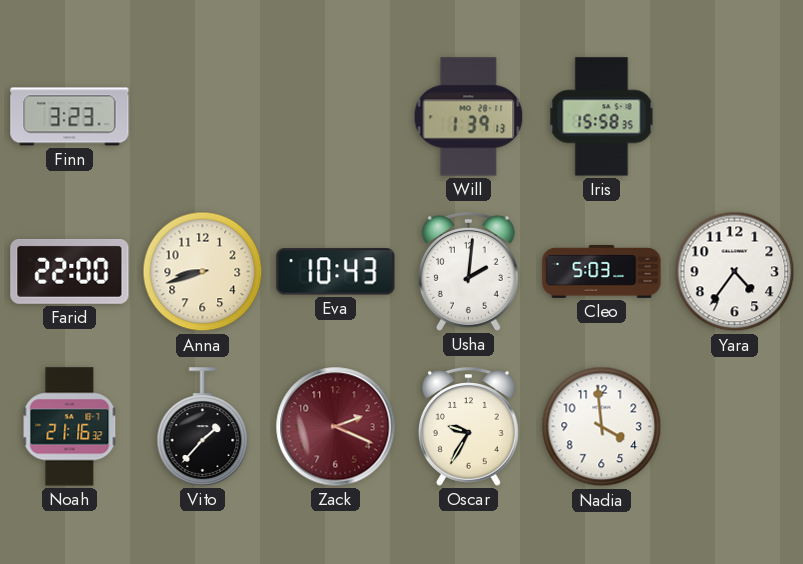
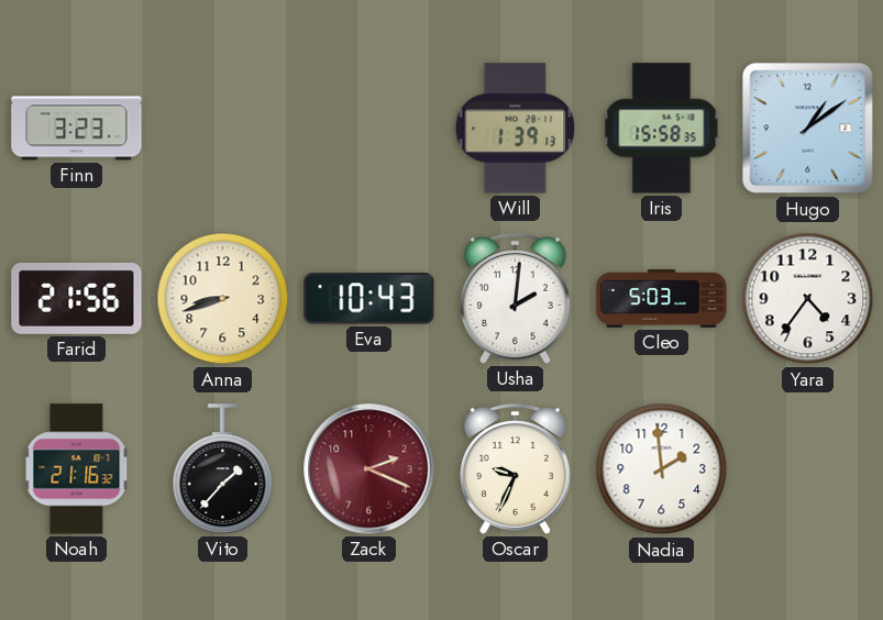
Hugo: none -> 1:09
Farid: 22:00 -> 21:56
Oscar: 9:35 -> 9:34
Nadia: 3:59 -> 1:59
